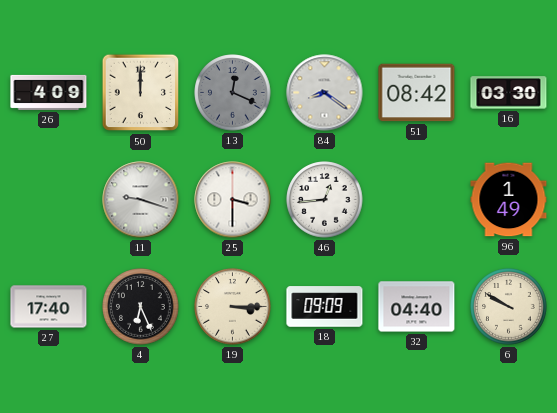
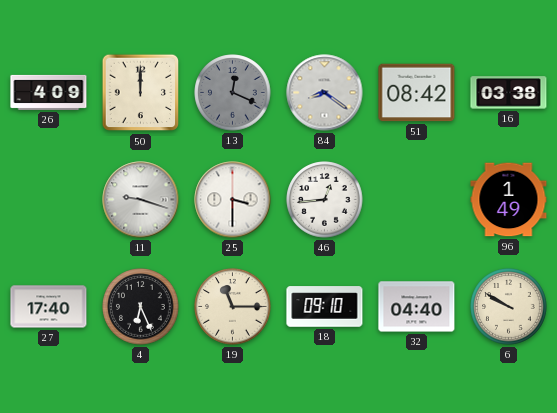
16: 03:30 -> 03:38
19: 3:15 -> 11:15
18: 09:09 -> 09:10
